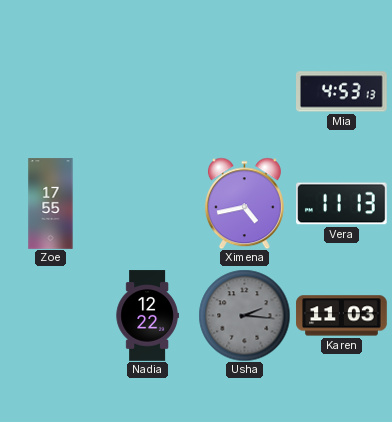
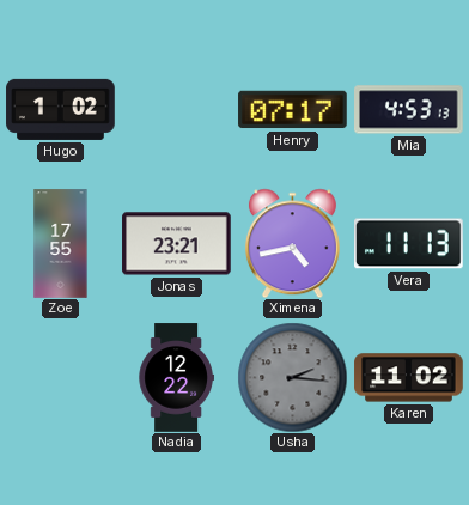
Hugo: none -> 1:02
Henry: none -> 07:17
Jonas: none -> 23:21
Karen: 11:03 -> 11:02
